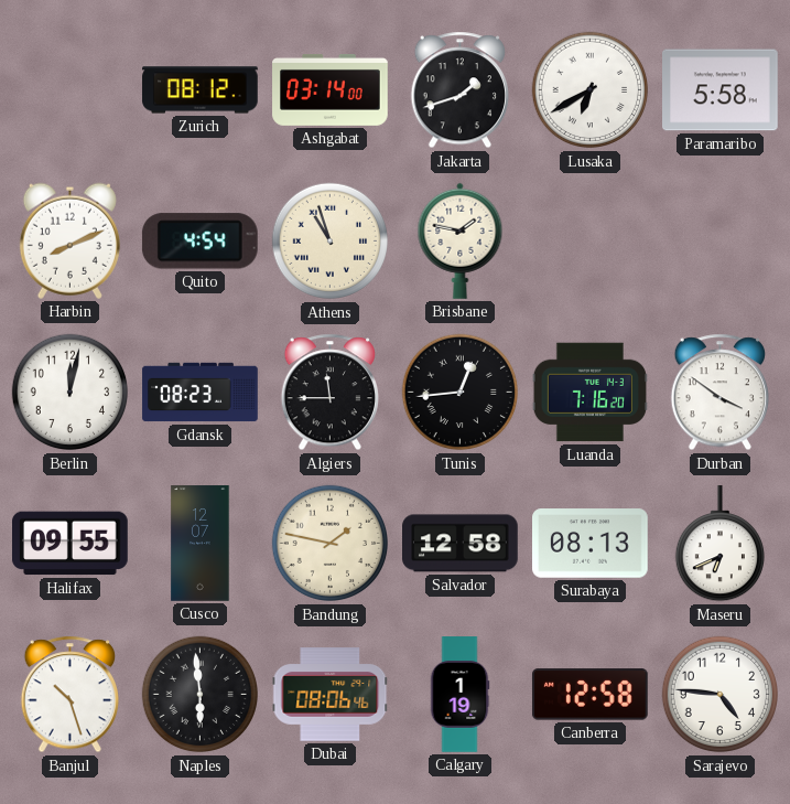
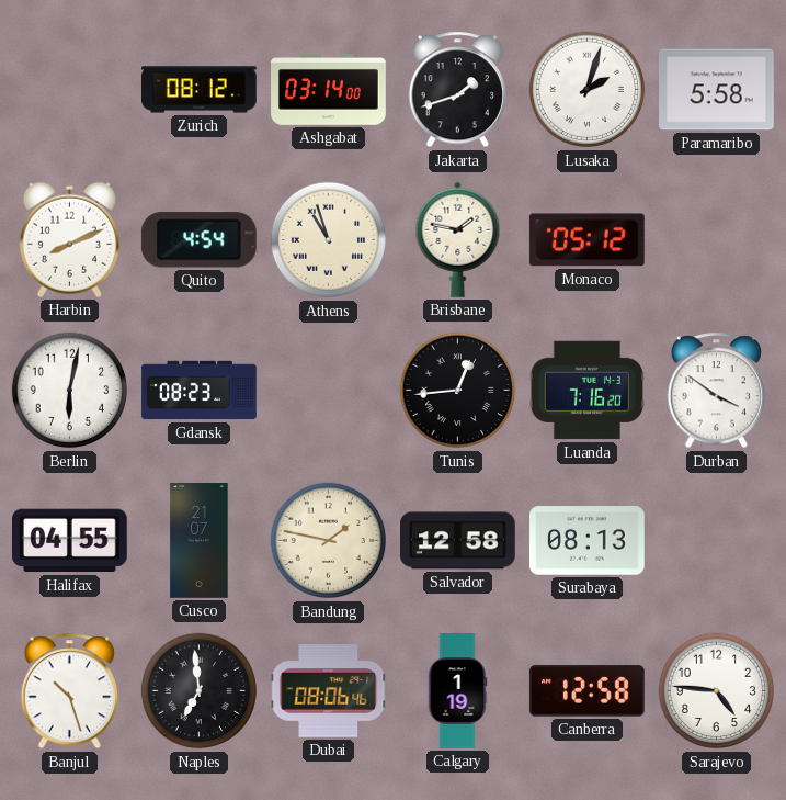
Lusaka: 6:40 -> 2:03
Monaco: none -> 05:12
Berlin: 12:02 -> 6:02
Algiers: 11:45 -> none
Halifax: 09:55 -> 04:55
Cusco: 12:07 -> 21:07
Maseru: 6:41 -> none
Naples: 5:59 -> 6:59
